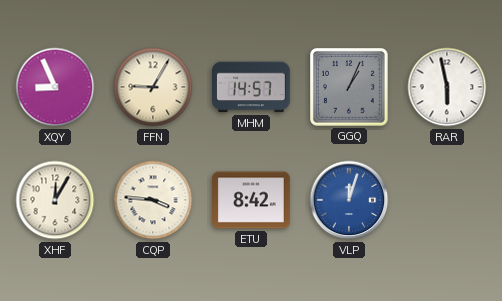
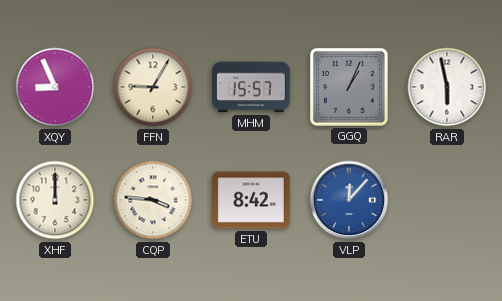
MHM: 14:57 -> 15:57
XHF: 12:05 -> 12:00
VLP: 12:03 -> 12:07
